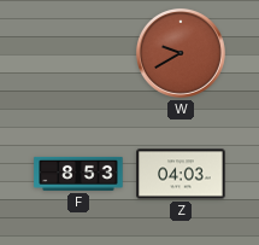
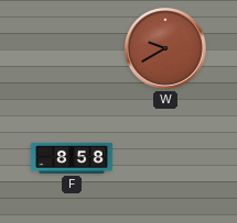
F: 8:53 -> 8:58
Z: 04:03 -> none
